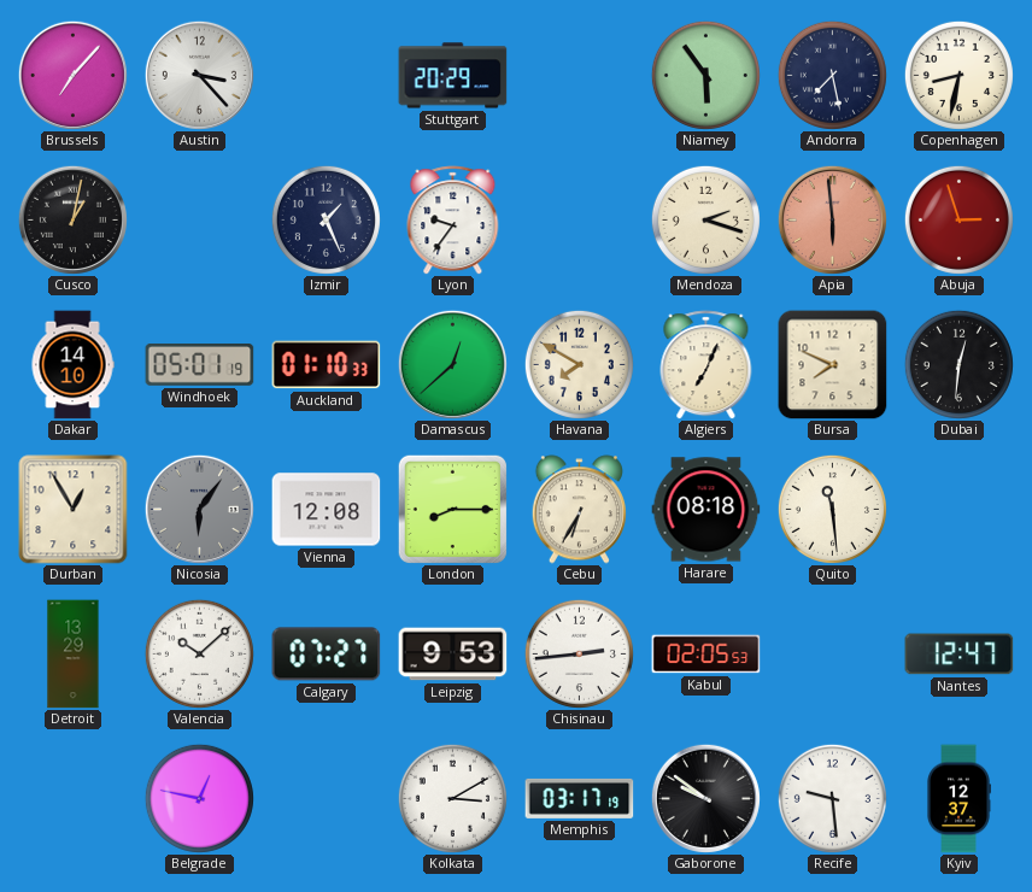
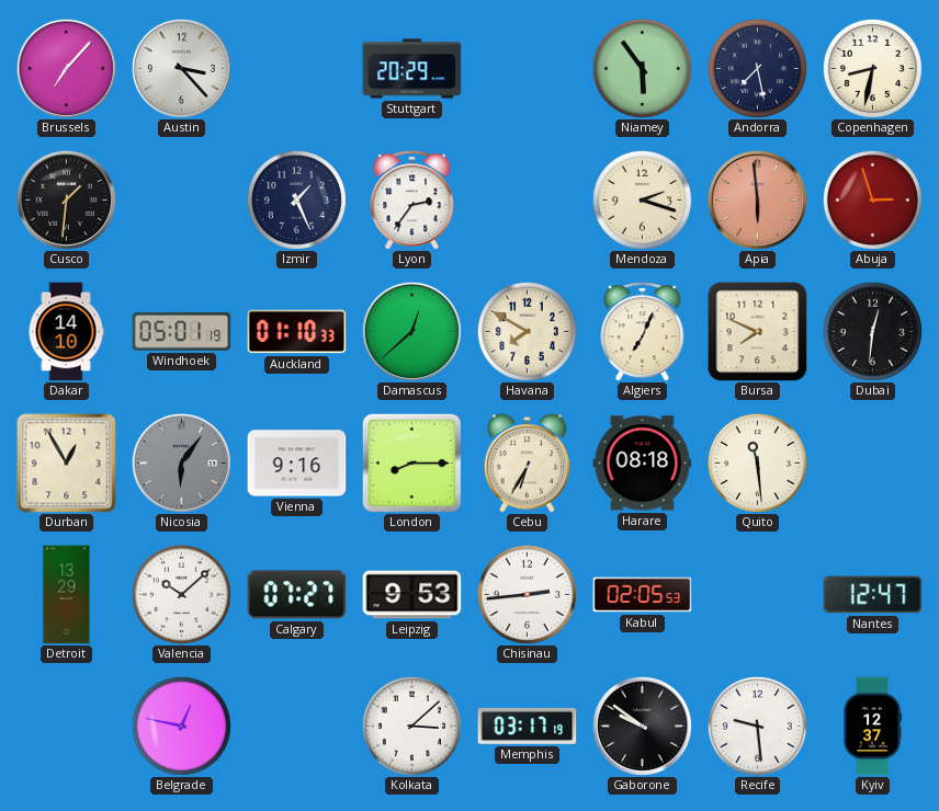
Cusco: 1:02 -> 1:31
Lyon: 9:36 -> 2:36
Vienna: 12:08 -> 9:16
Kolkata: 3:10 -> 3:08
